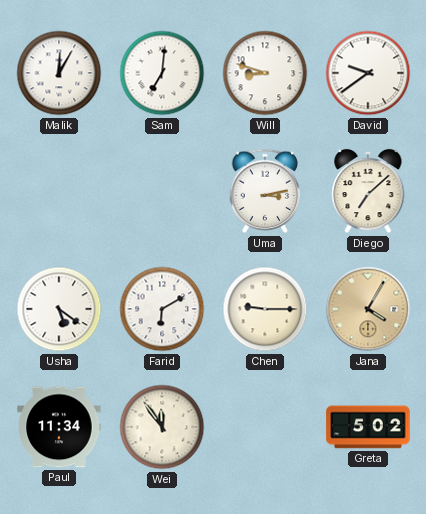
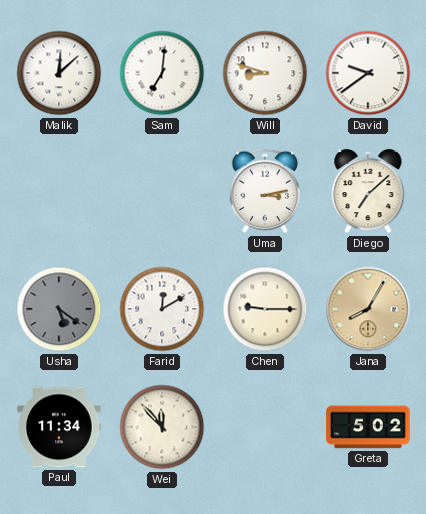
Malik: 12:05 -> 12:08
Usha dial: white -> grey
Farid: 6:10 -> 12:10
Jana: 4:05 -> 8:05
Wei: 11:54 -> 11:53
